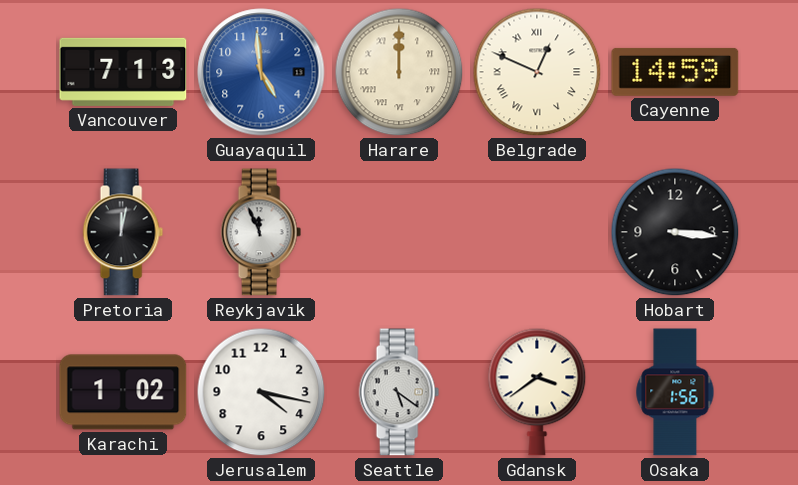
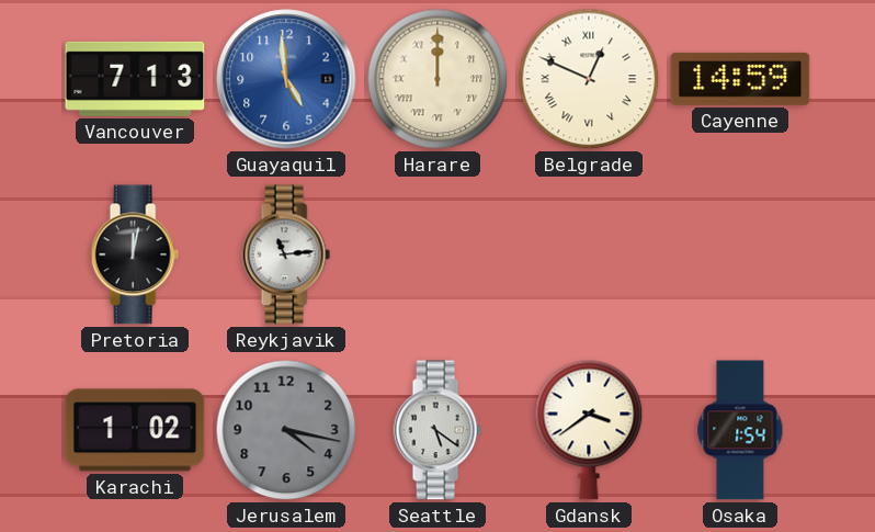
Reykjavik: 11:56 -> 11:14
Hobart: 3:16 -> none
Jerusalem dial: white -> grey
Osaka: 1:56 -> 1:54
